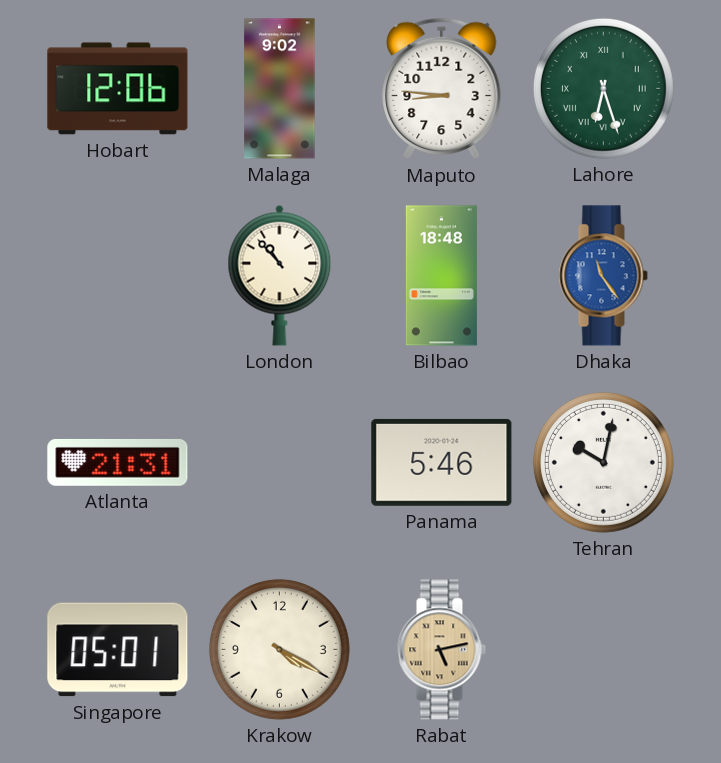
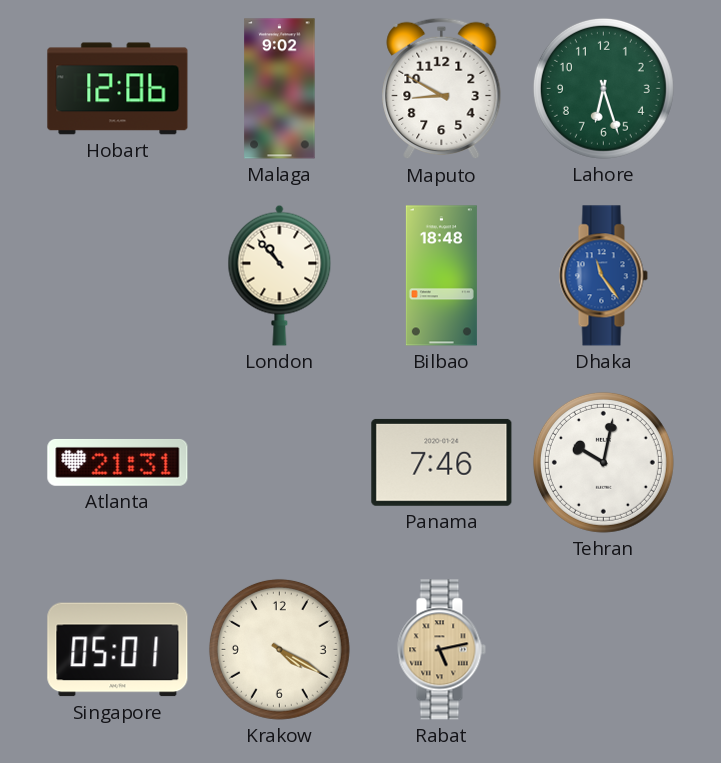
Maputo: 8:46 -> 8:50
Lahore numerals: Roman -> Arabic
Panama: 5:46 -> 7:46
